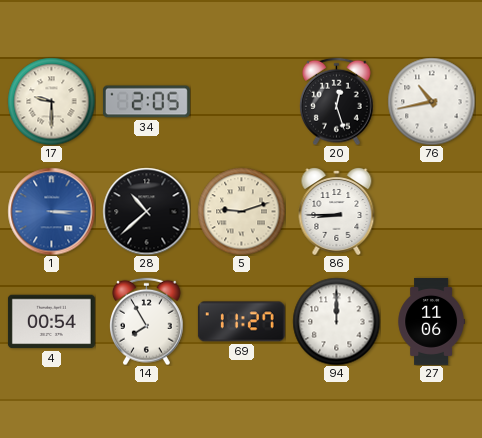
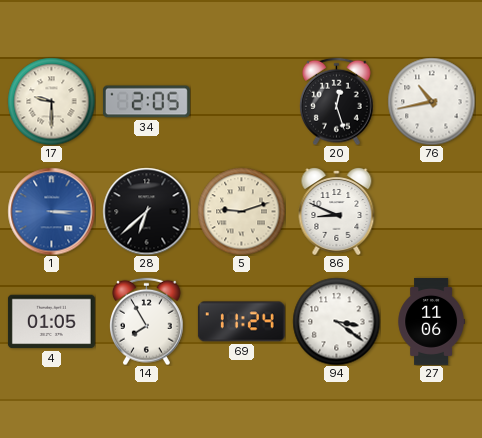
28: 10:38 -> 6:38
86: 8:45 -> 8:49
4: 00:54 -> 01:05
69: 11:27 -> 11:24
94: 12:00 -> 3:21
